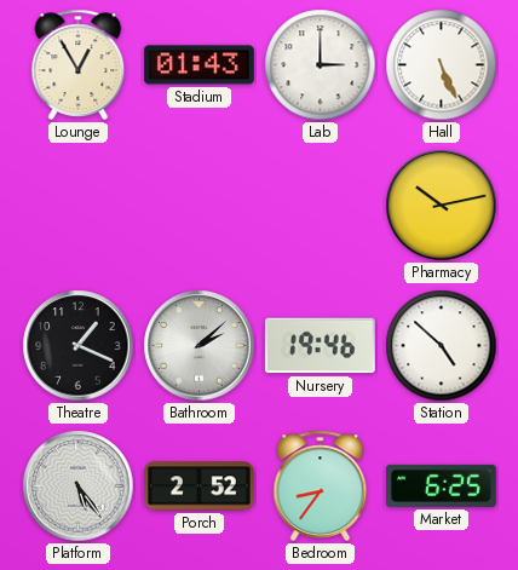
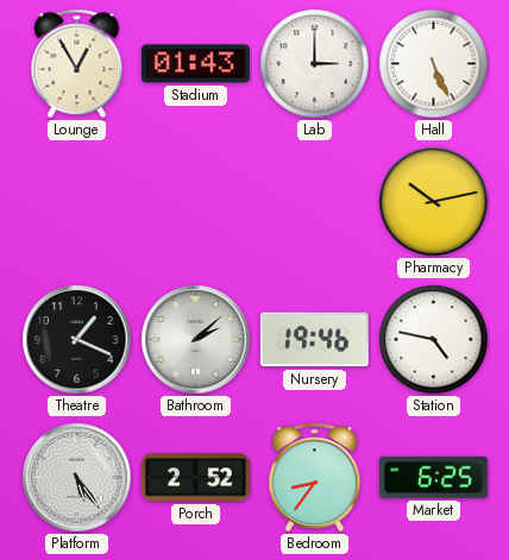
Station: 4:52 -> 4:47
